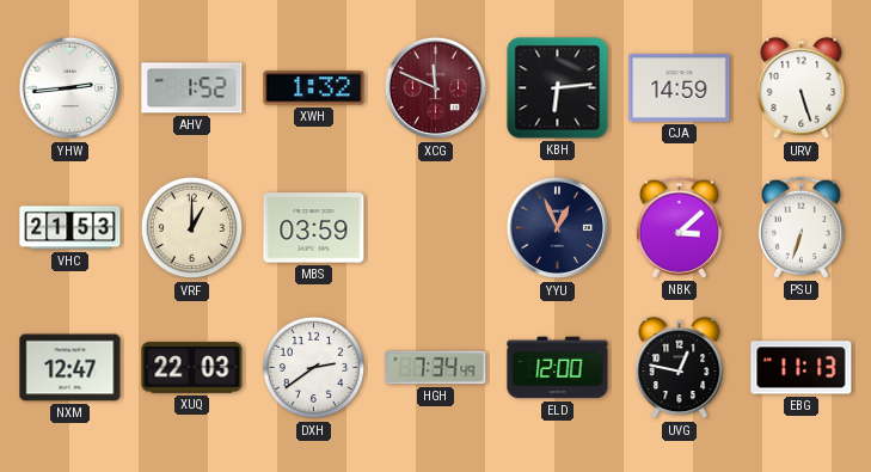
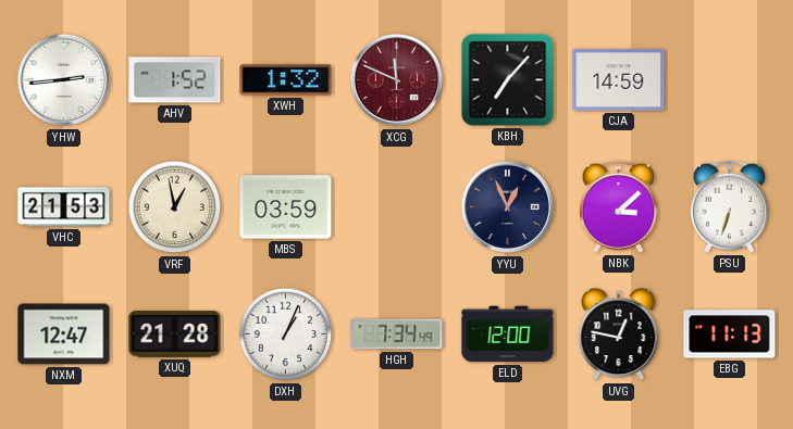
KBH: 6:14 -> 7:07
URV: 5:27 -> none
VRF: 1:00 -> 12:58
XUQ: 22:03 -> 21:28
DXH: 2:39 -> 1:04
